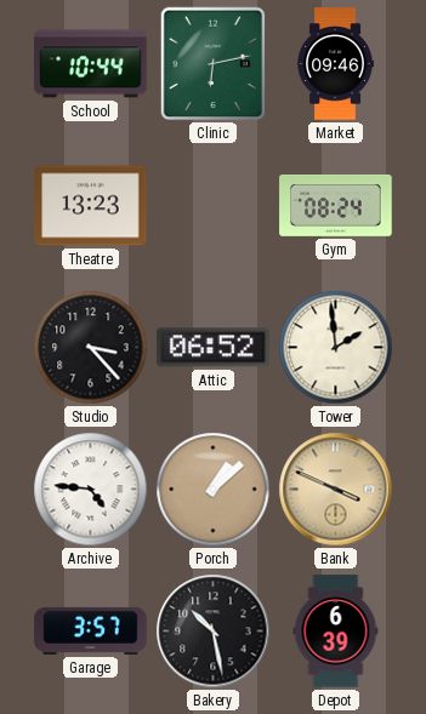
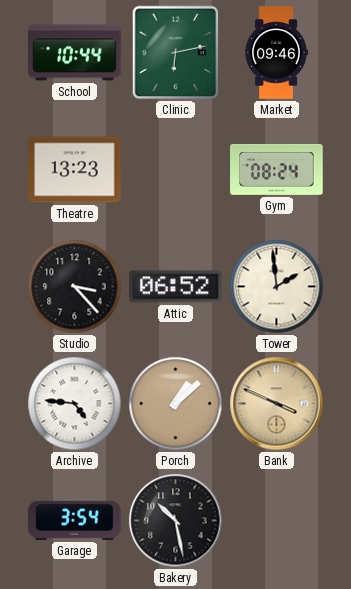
Garage: 3:57 -> 3:54
Depot: 6:39 -> none
